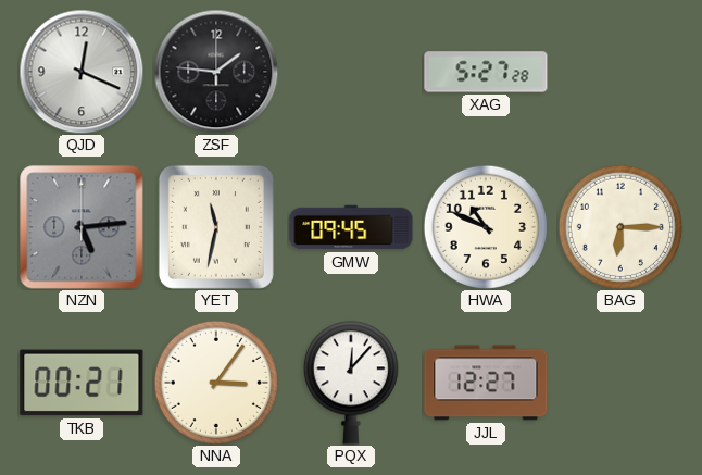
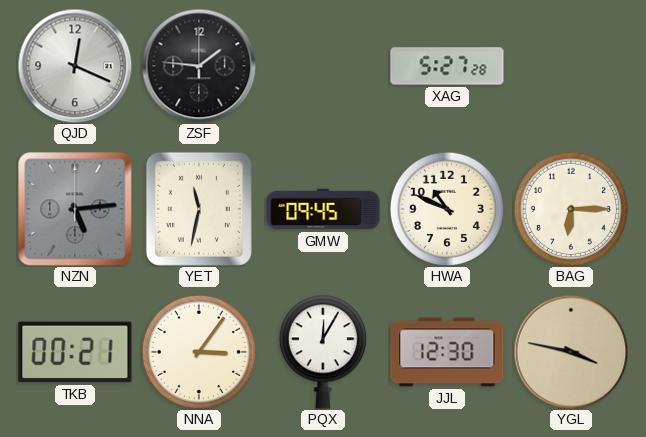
PQX: 12:07 -> 12:05
JJL: 12:27 -> 12:30
YGL: none -> 3:47
